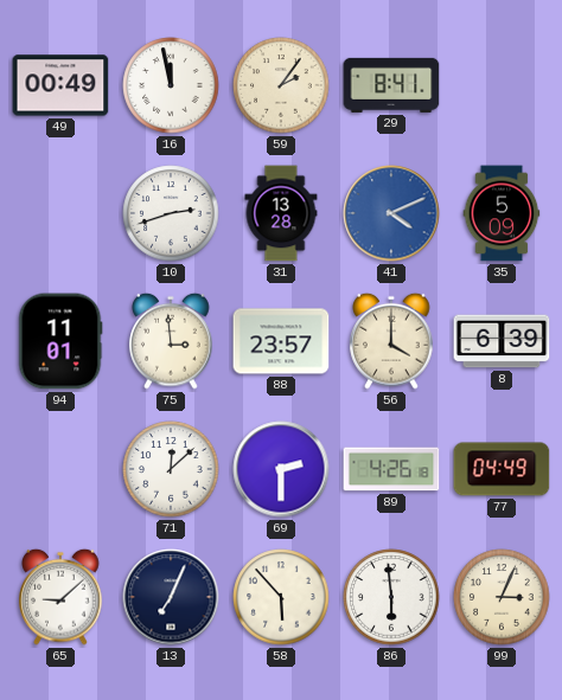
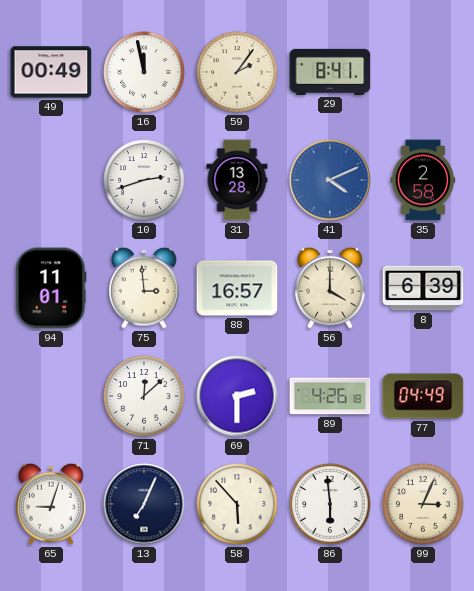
35: 5:09 -> 2:58
88: 23:57 -> 16:57
65: 9:08 -> 9:03
